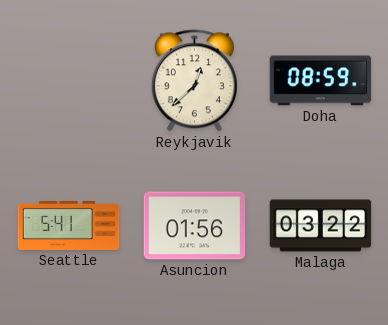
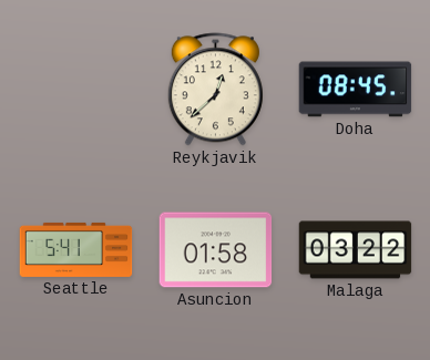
Doha: 08:59 -> 08:45
Asuncion: 01:56 -> 01:58
